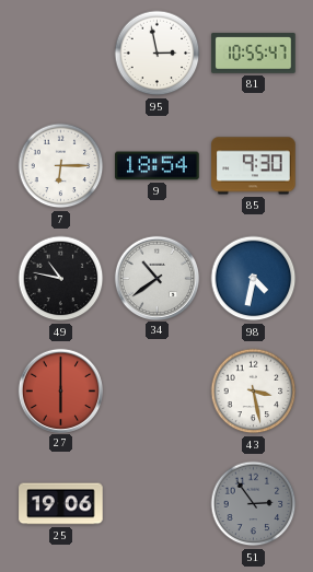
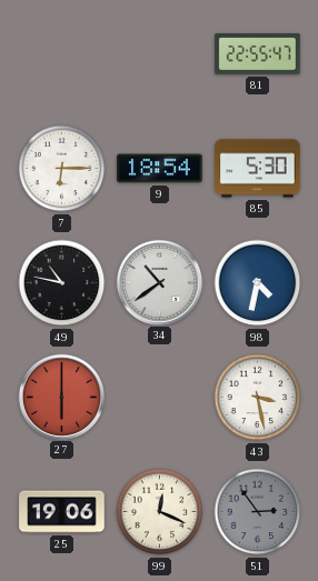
95: 2:58 -> none
81: 10:55 -> 22:55
85: 9:30 -> 5:30
99: none -> 12:19
